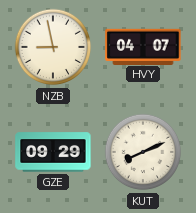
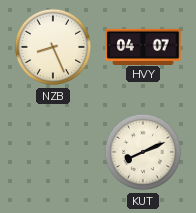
NZB: 8:58 -> 8:26
GZE: 09:29 -> none
